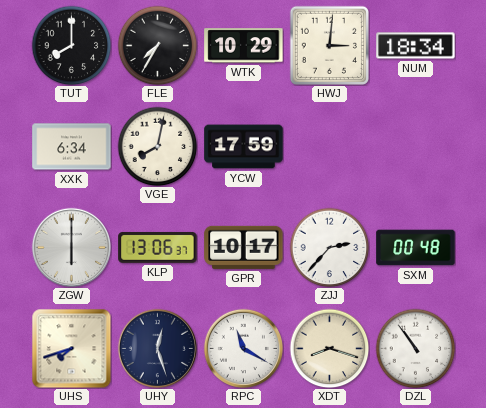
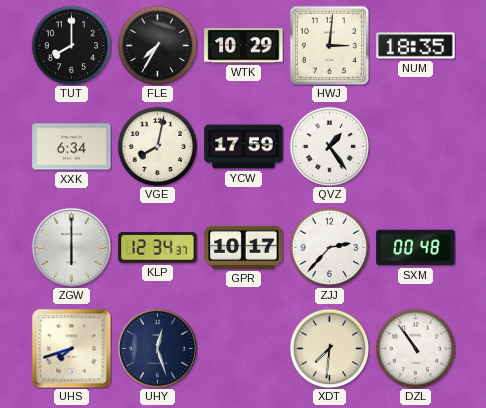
NUM: 18:34 -> 18:35
QVZ: none -> 1:24
KLP: 13:06 -> 12:34
RPC: 11:20 -> none
XDT: 8:18 -> 7:31
